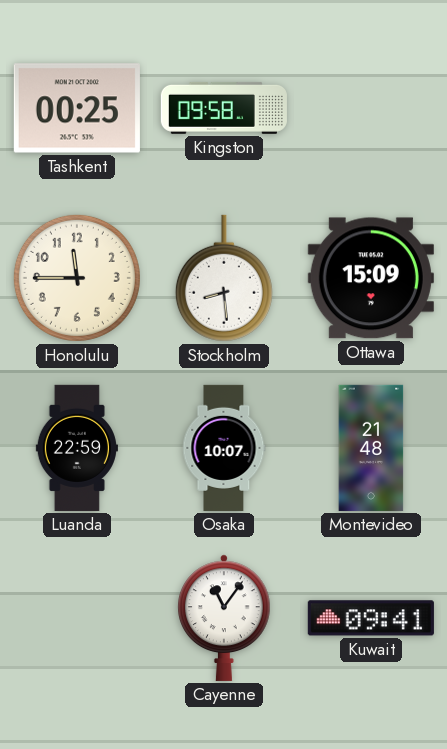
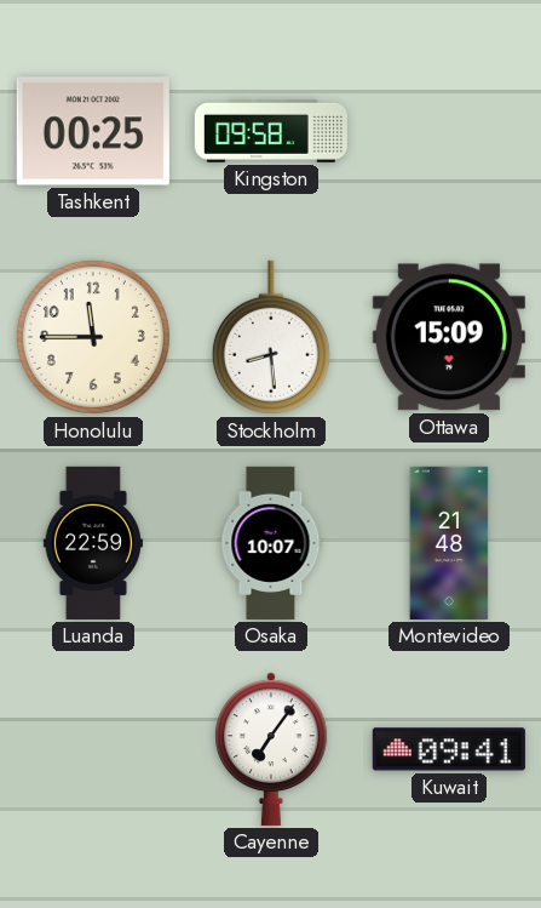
Cayenne: 11:06 -> 7:06
